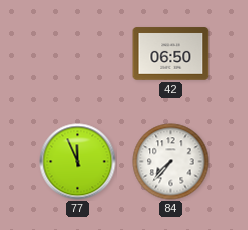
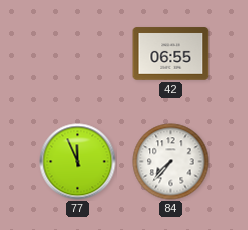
42: 06:50 -> 06:55
